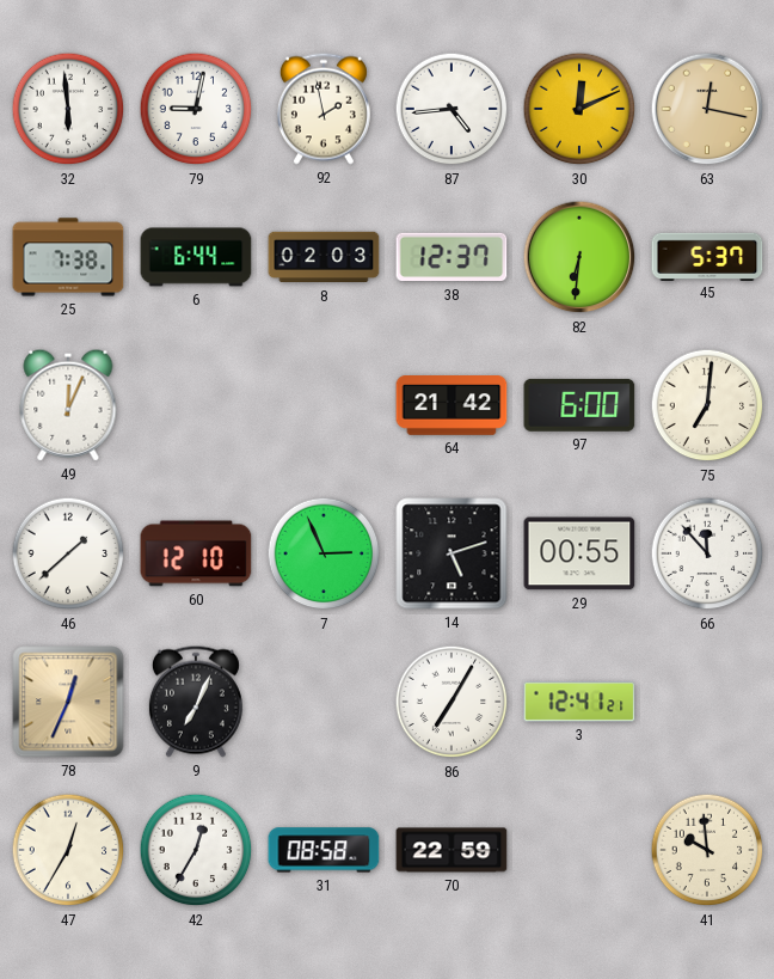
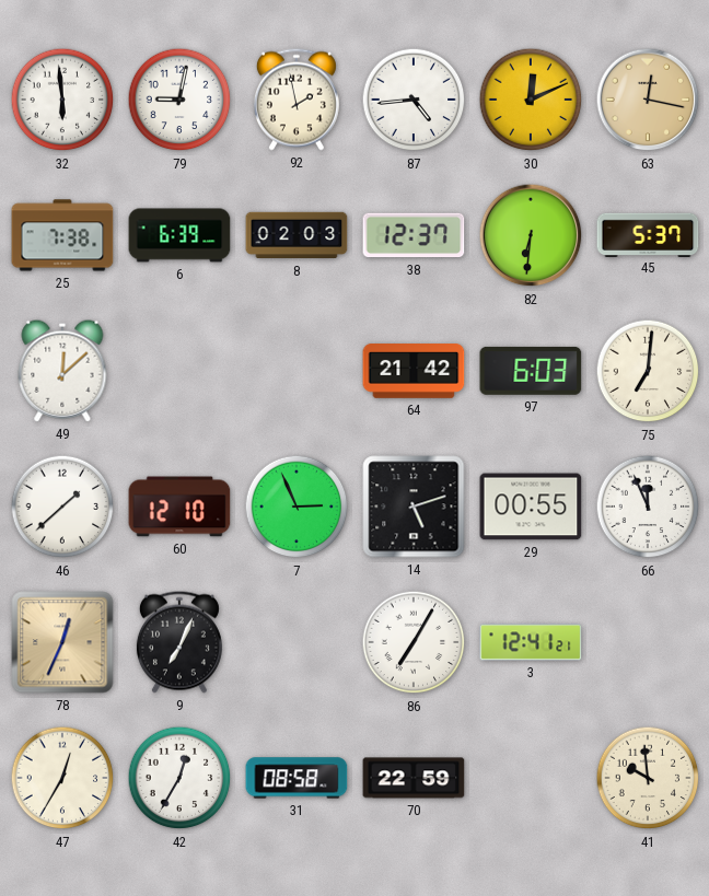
6: 6:44 -> 6:39
49: 12:04 -> 12:08
97: 6:00 -> 6:03
66: 11:53 -> 11:56
